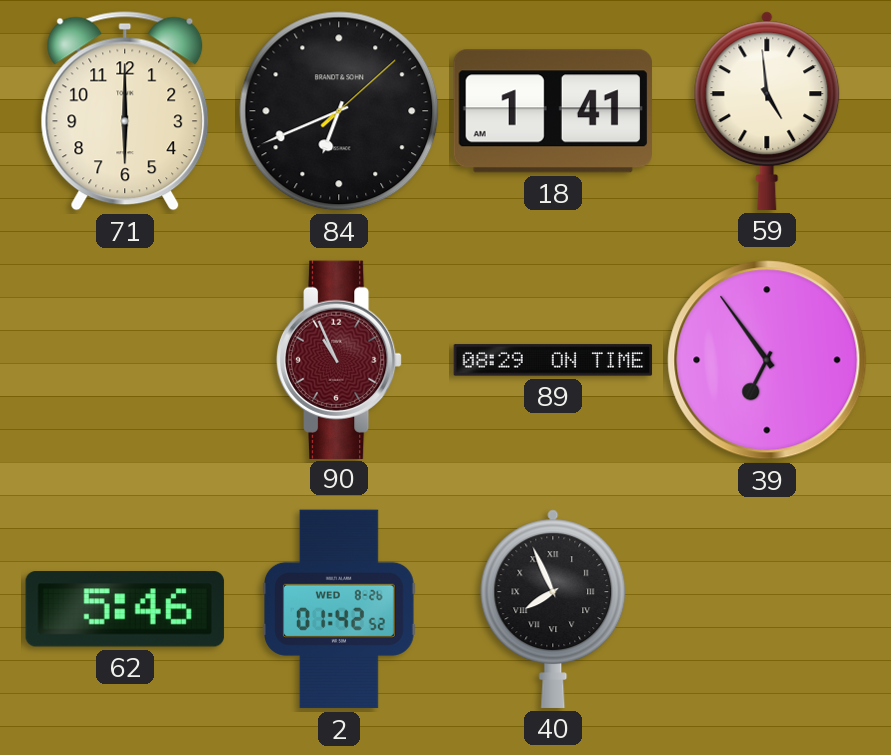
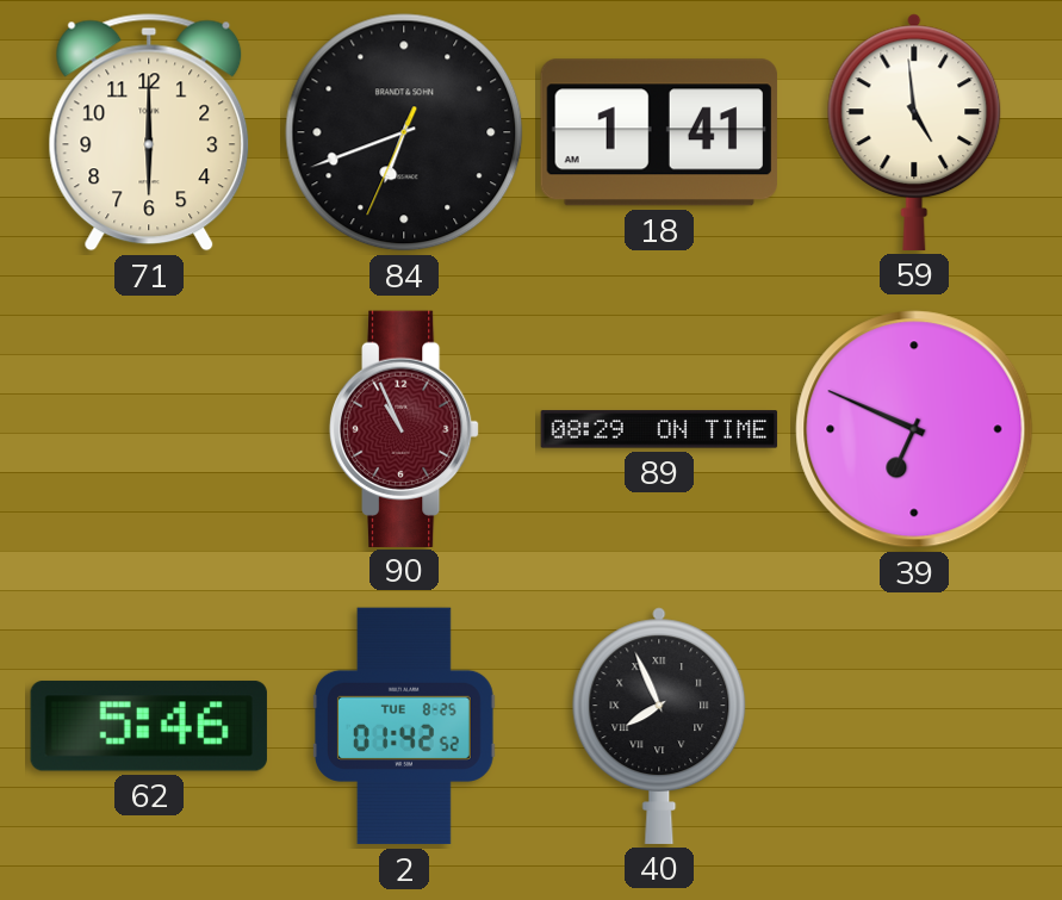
84: 6:41:08 -> 6:41:34
39: 6:54 -> 6:49
2 date: WED 8-26 -> TUE 8-25
